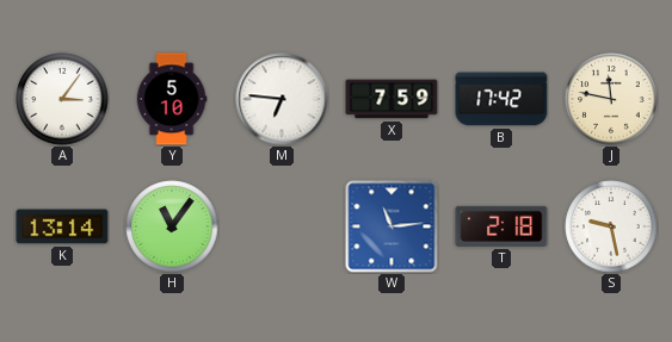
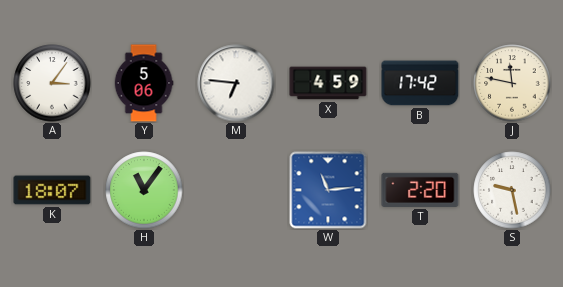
Y: 5:10 -> 5:06
X: 7:59 -> 4:59
K: 13:14 -> 18:07
T: 2:18 -> 2:20
